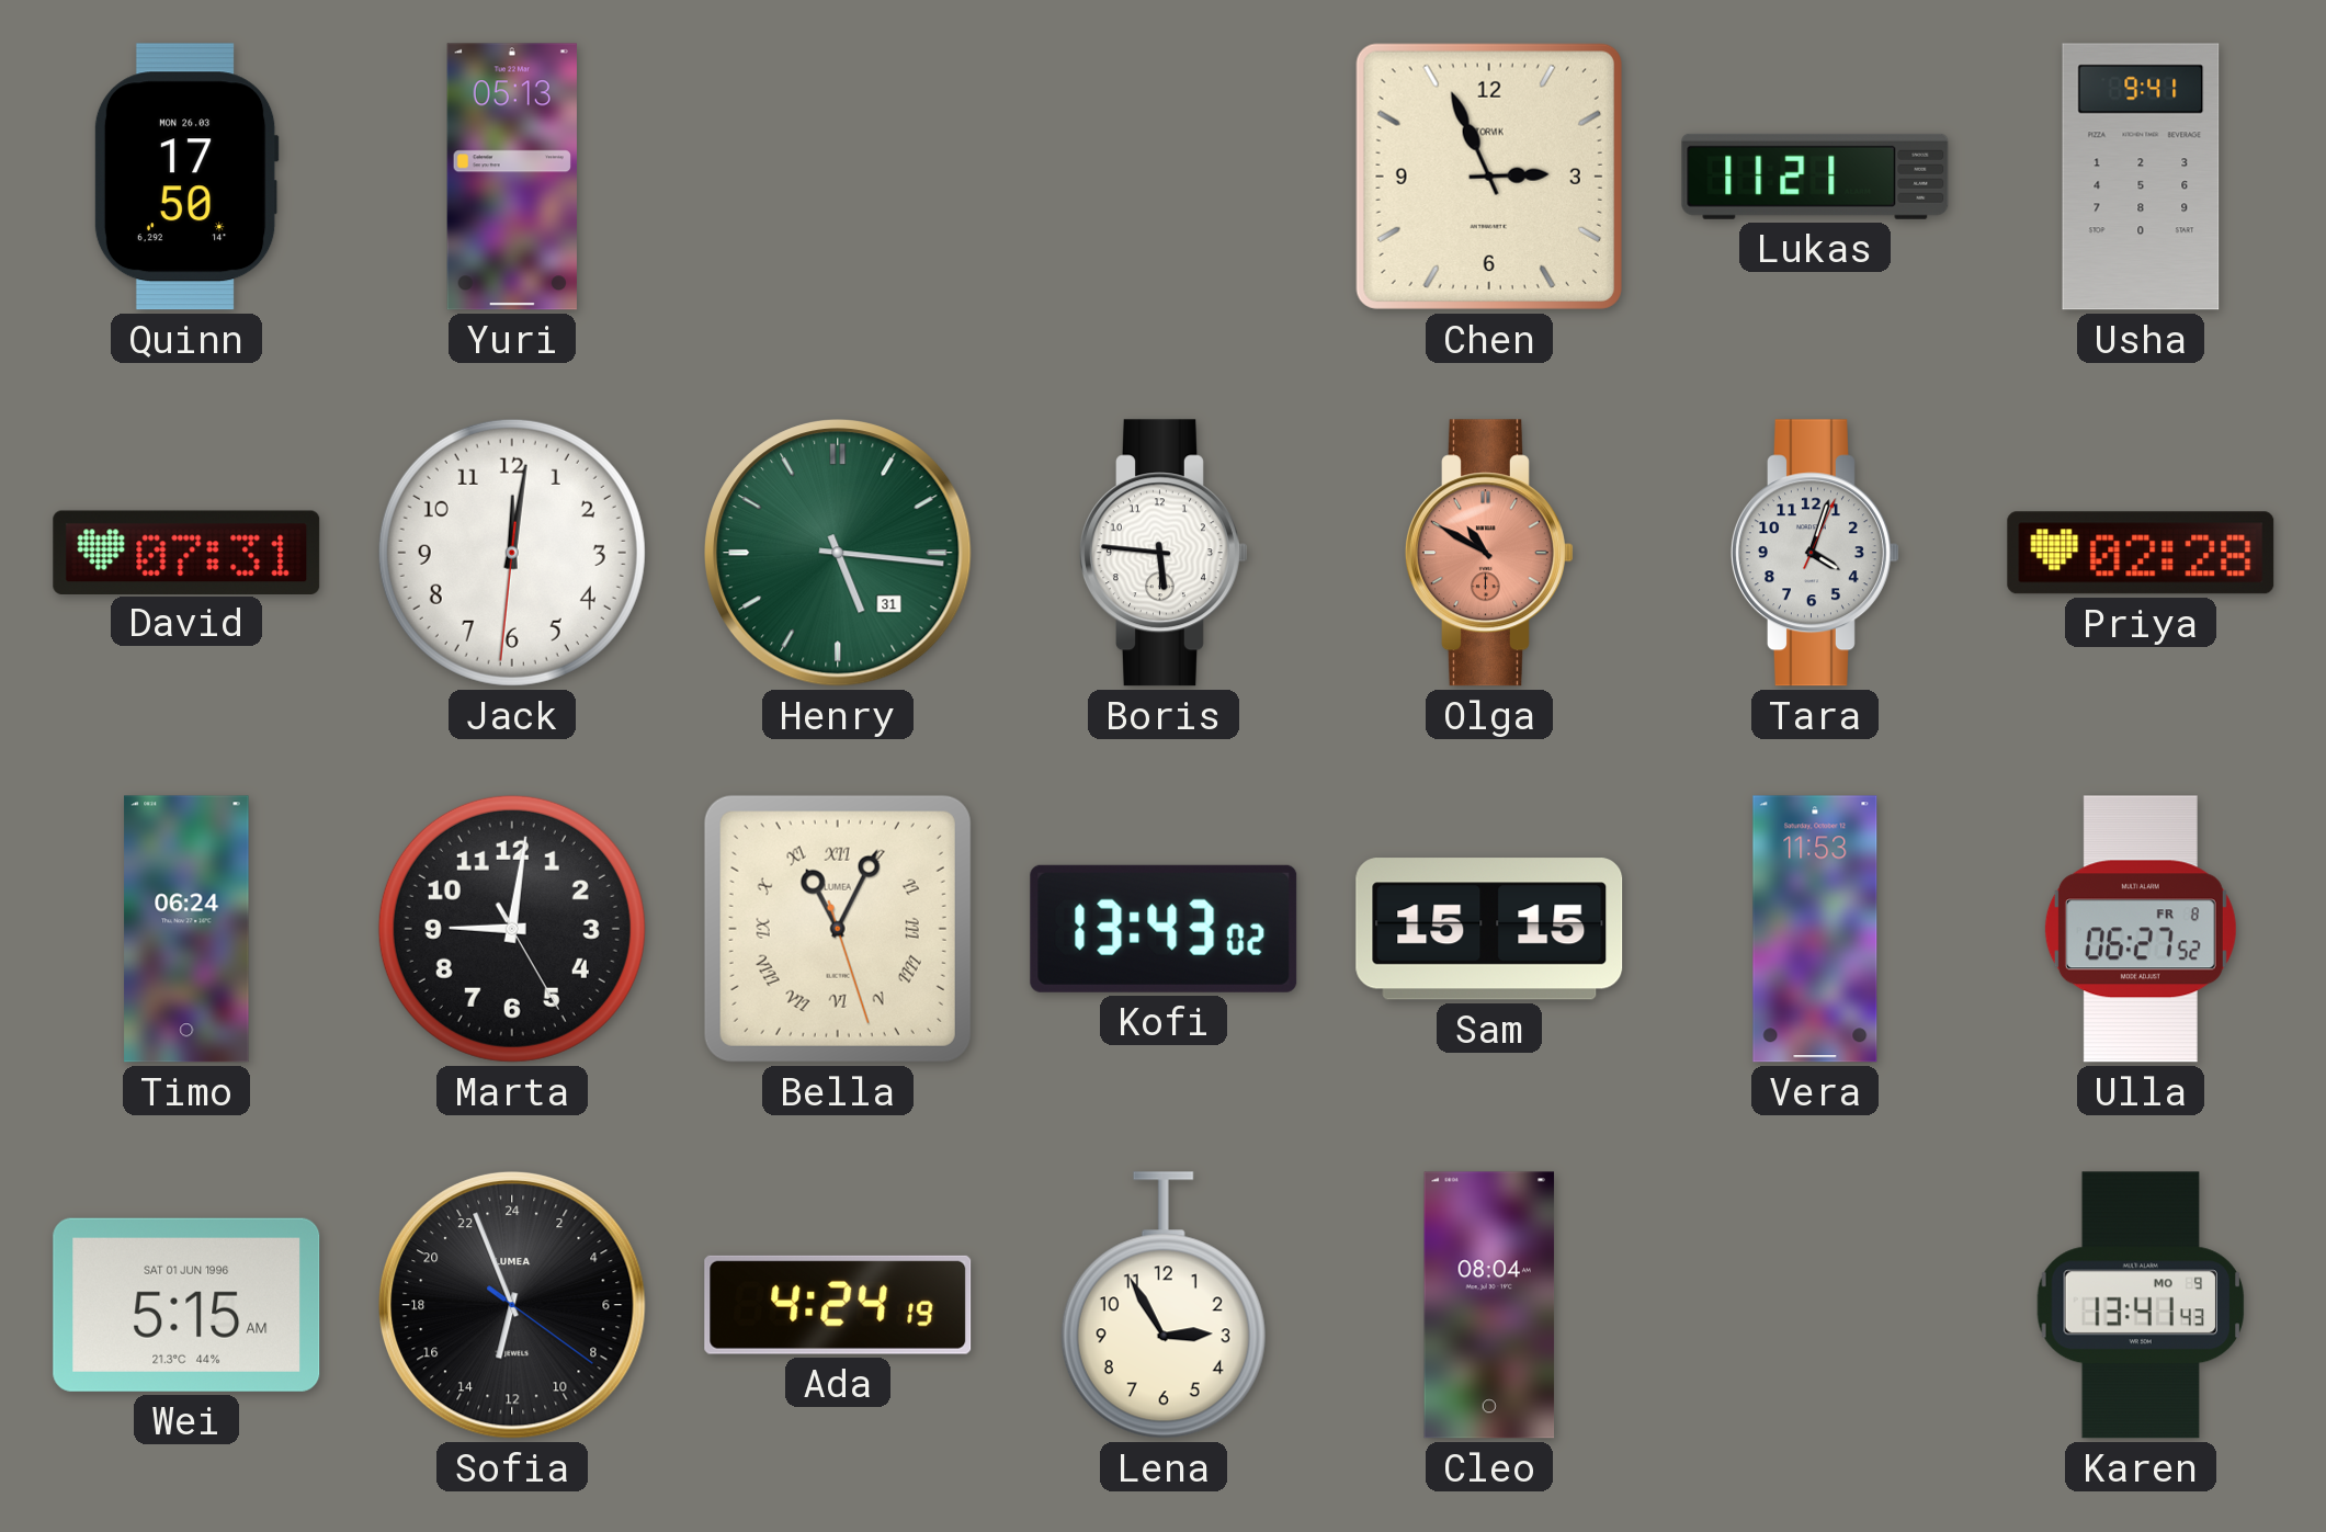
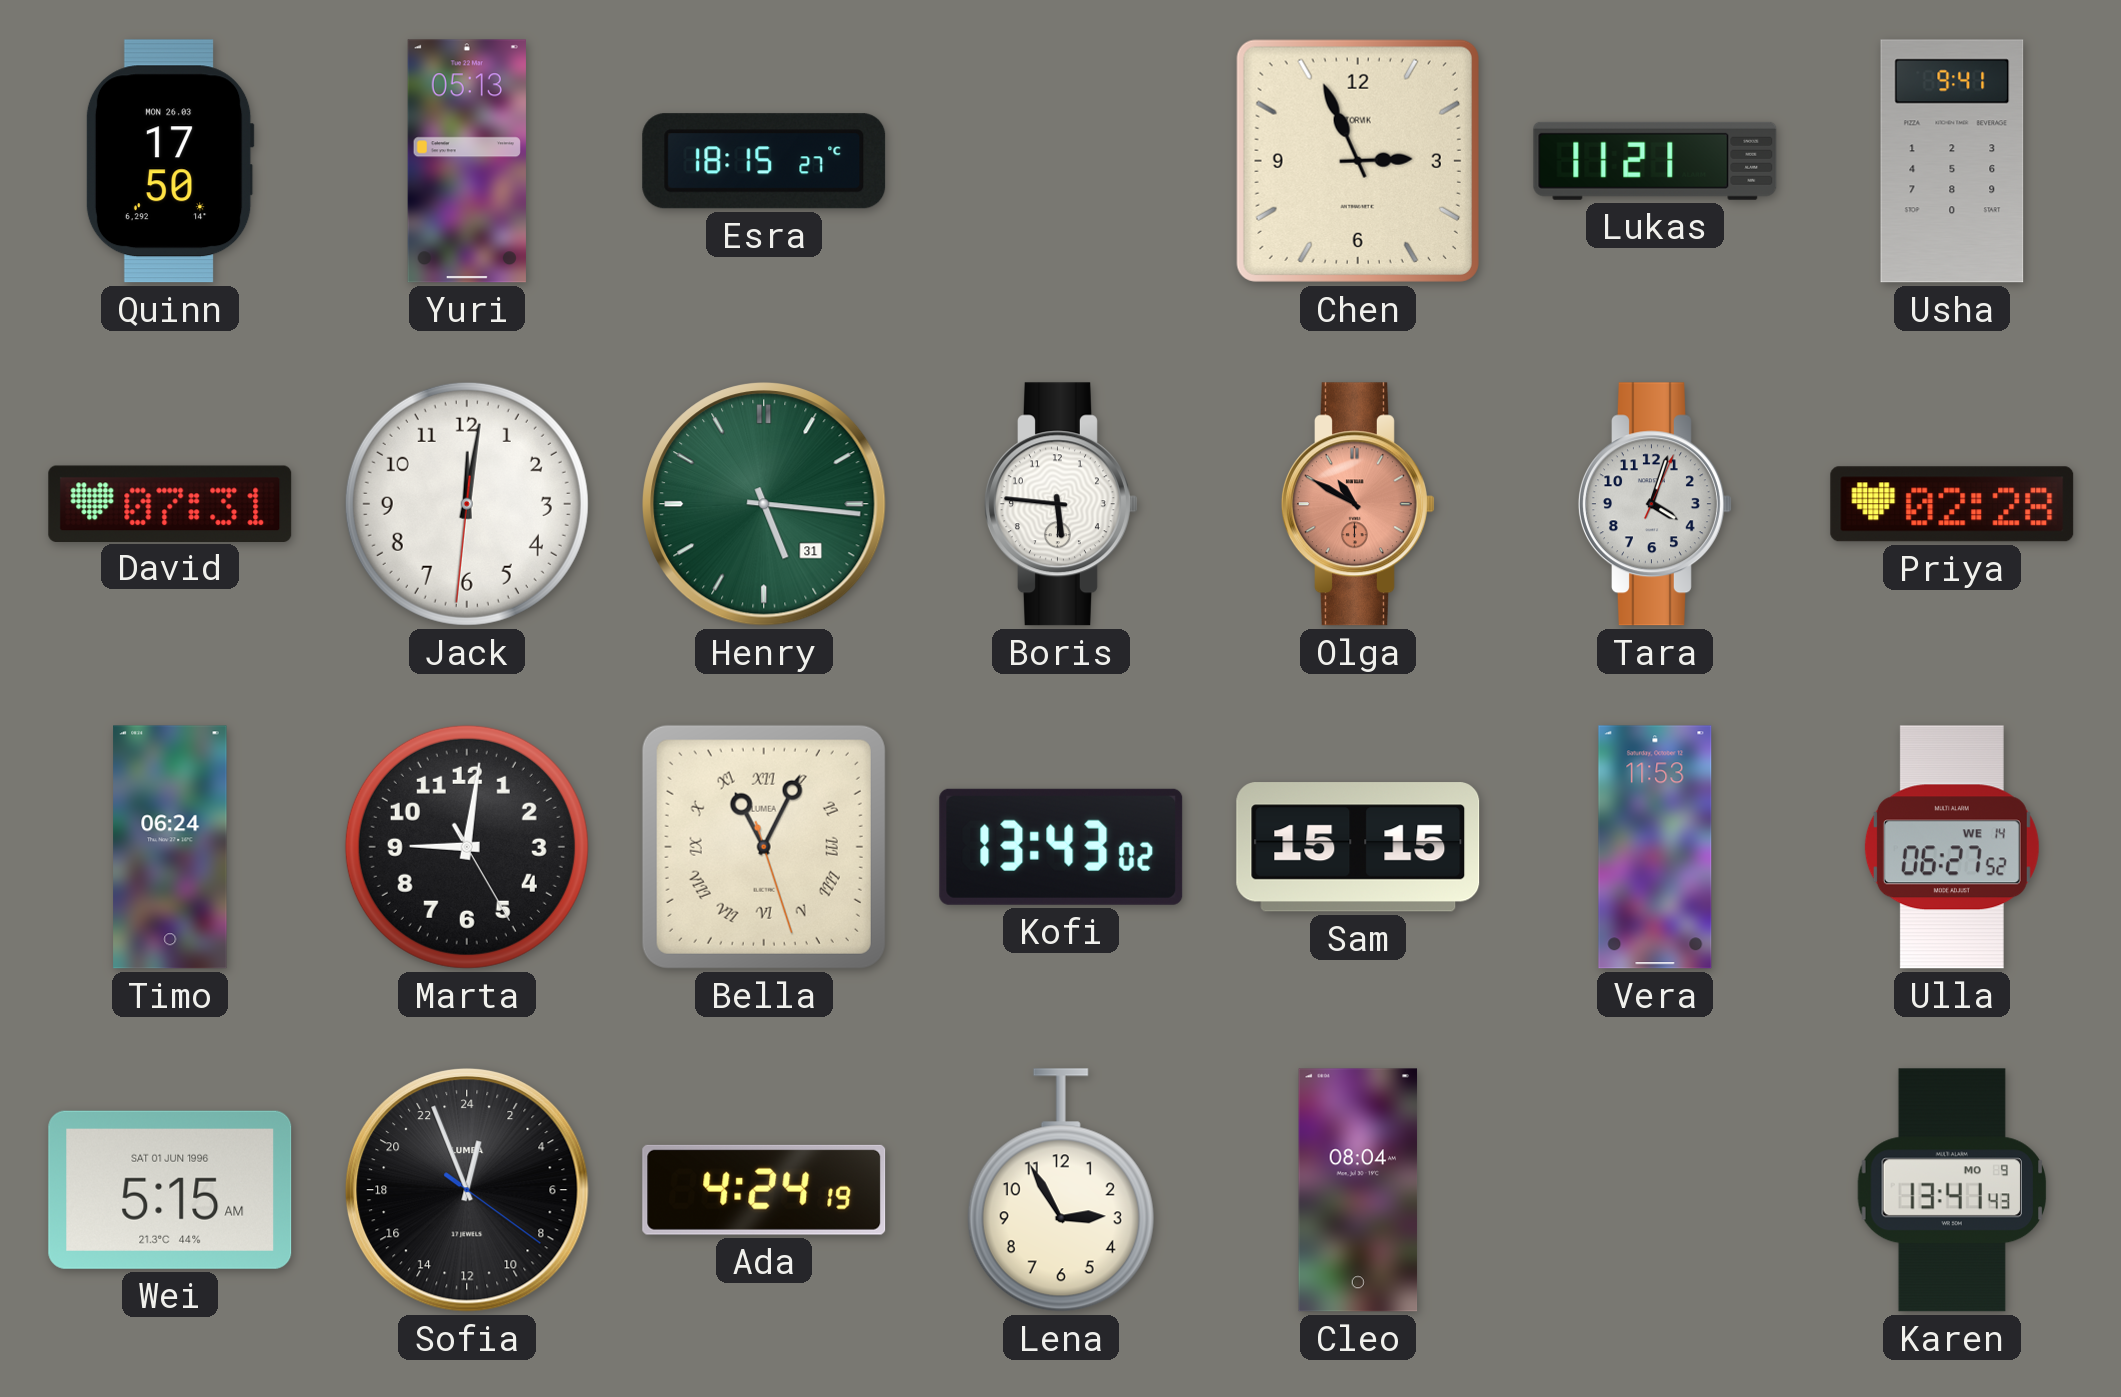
Esra: none -> 18:15
Ulla date: FR 8 -> WE 14
Sofia: 12:56 -> 0:56
